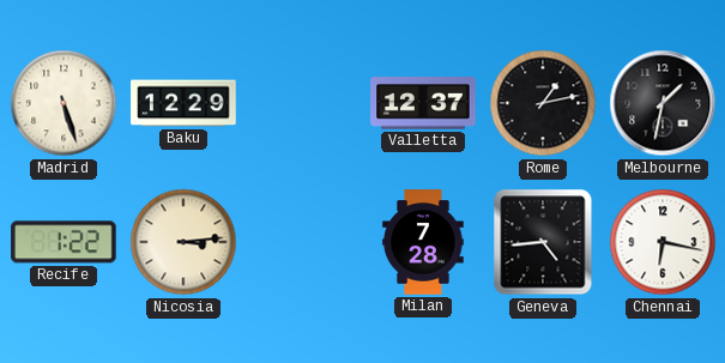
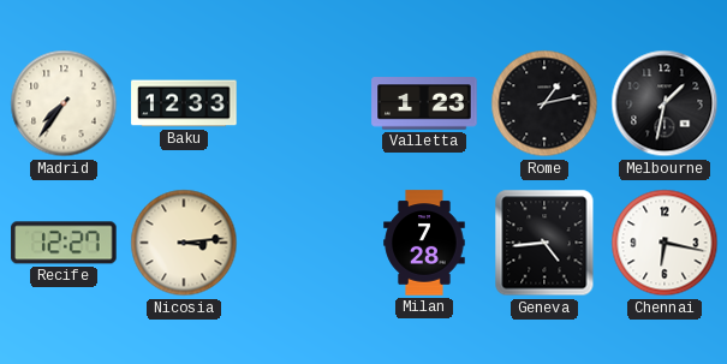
Madrid: 5:27 -> 7:36
Baku: 12:29 -> 12:33
Valletta: 12:37 -> 1:23
Recife: 1:22 -> 12:27
